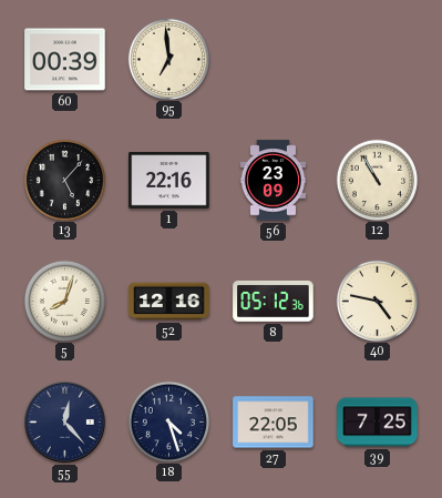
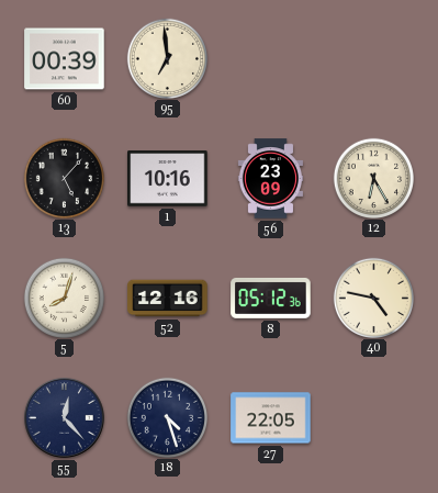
1: 22:16 -> 10:16
12: 10:55 -> 6:25
39: 7:25 -> none
